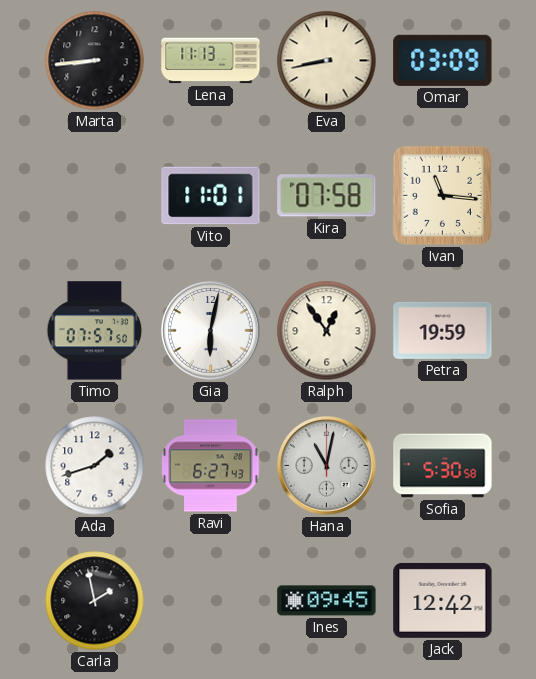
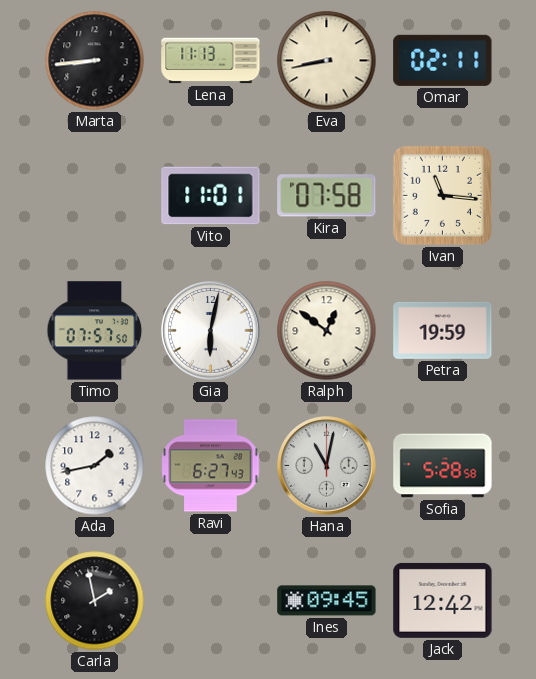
Omar: 03:09 -> 02:11
Ralph: 12:54 -> 12:51
Ada: 1:42 -> 1:43
Sofia: 5:30 -> 5:28
